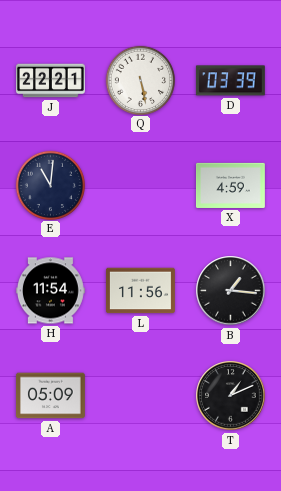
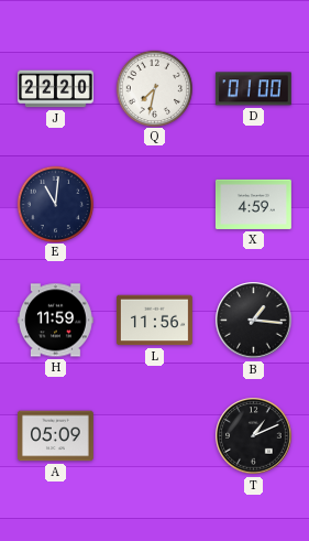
J: 22:21 -> 22:20
Q: 5:28 -> 7:32
D: 03:39 -> 01:00
H: 11:54 -> 11:59
